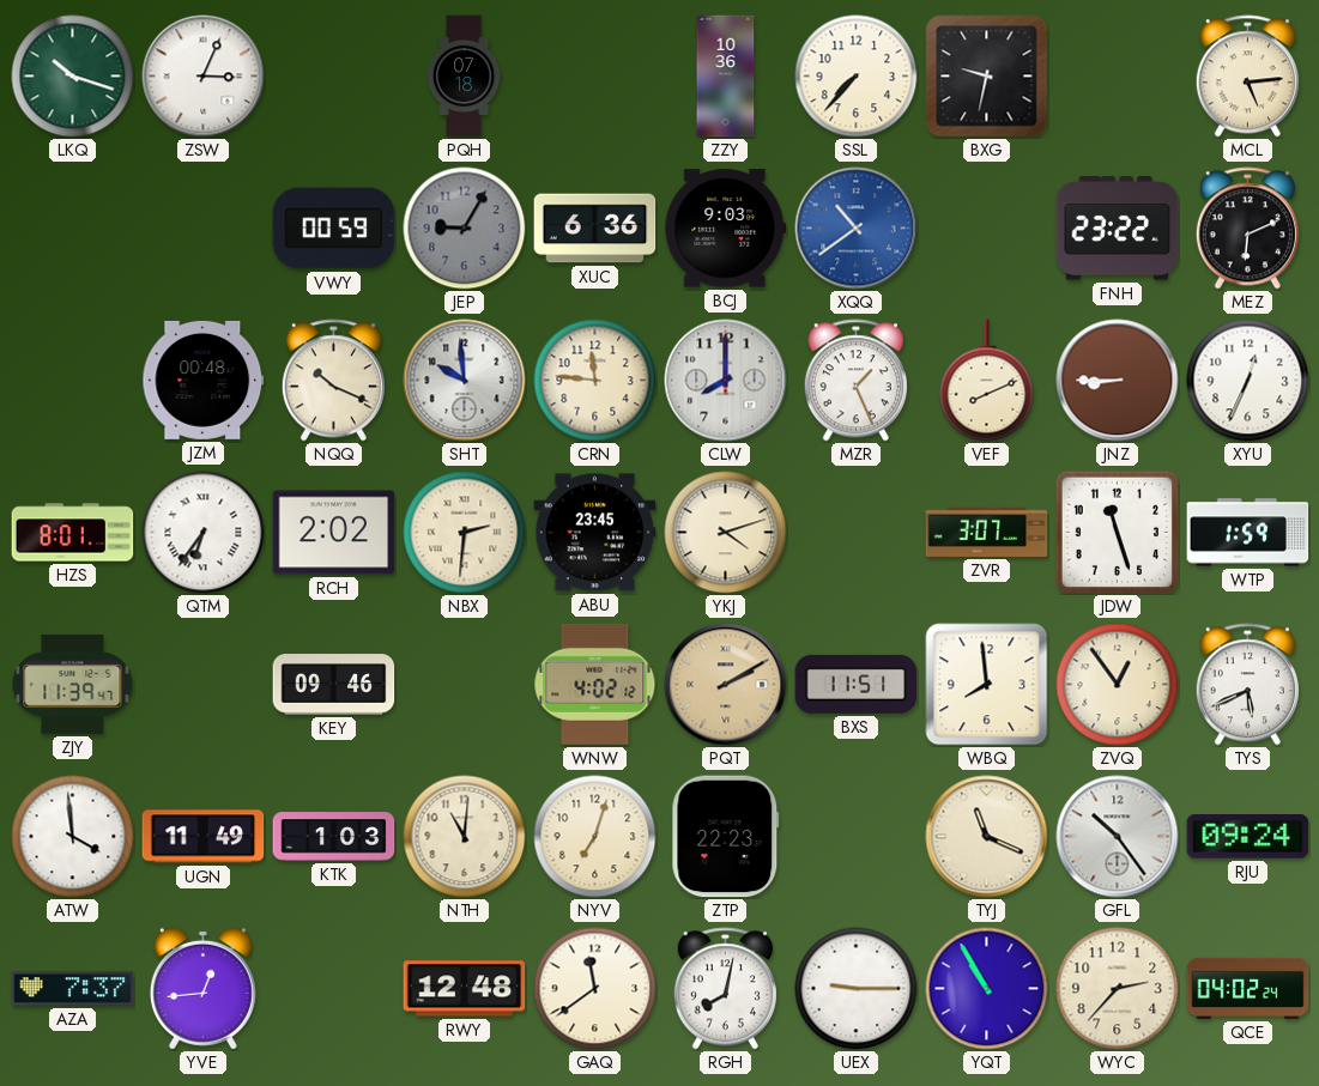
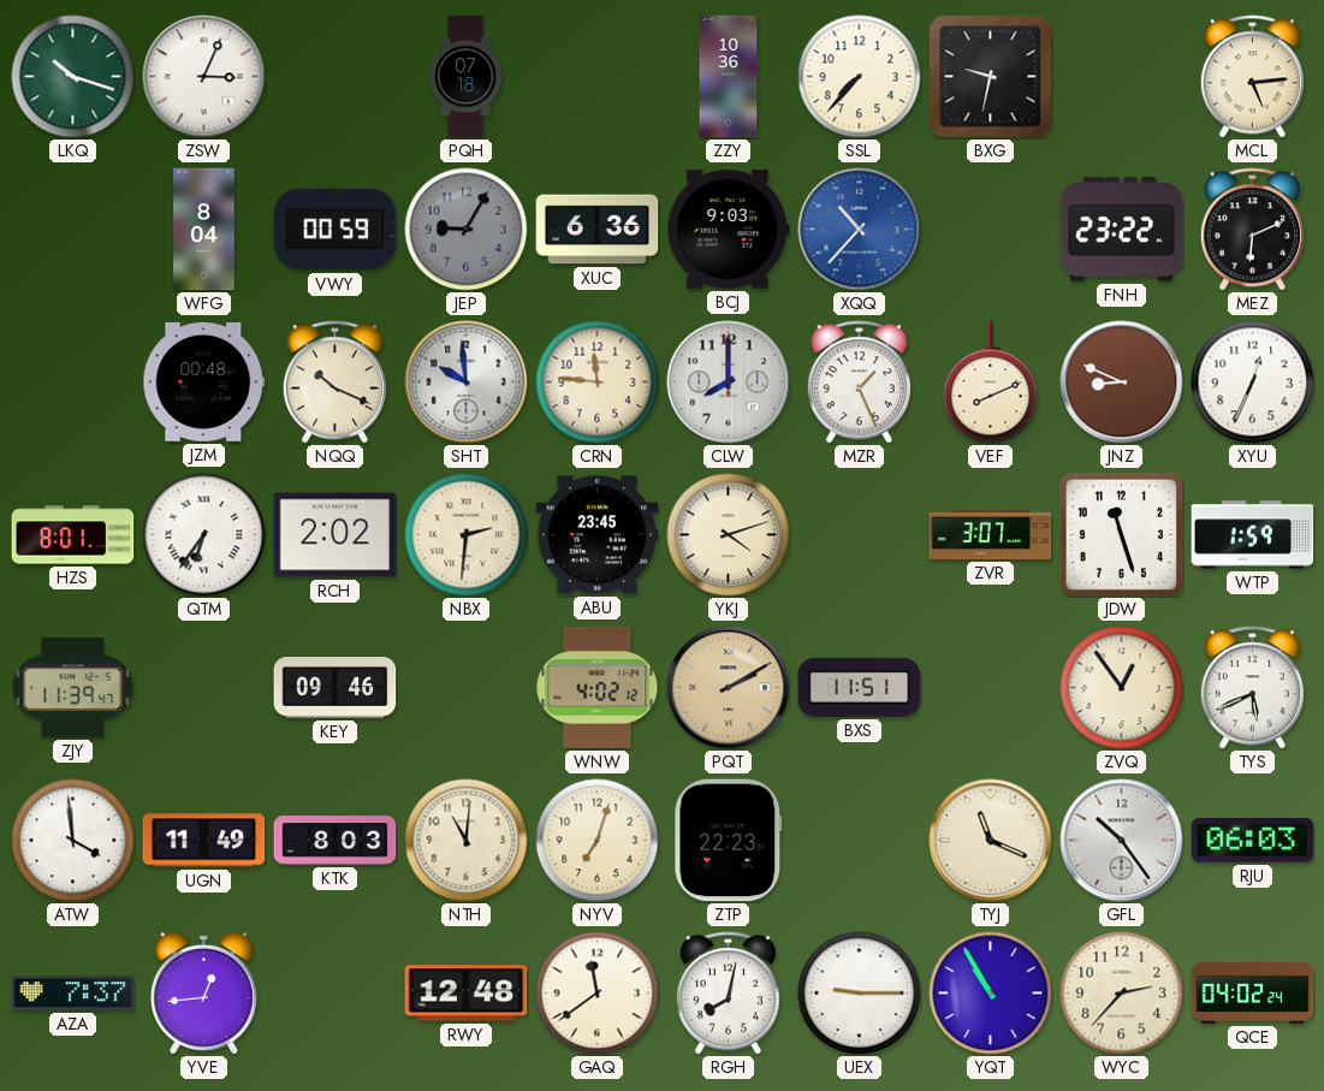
WFG: none -> 8:04
XQQ: 10:39 -> 10:37
JNZ: 8:45 -> 8:49
WBQ: 7:59 -> none
KTK: 1:03 -> 8:03
RJU: 09:24 -> 06:03
